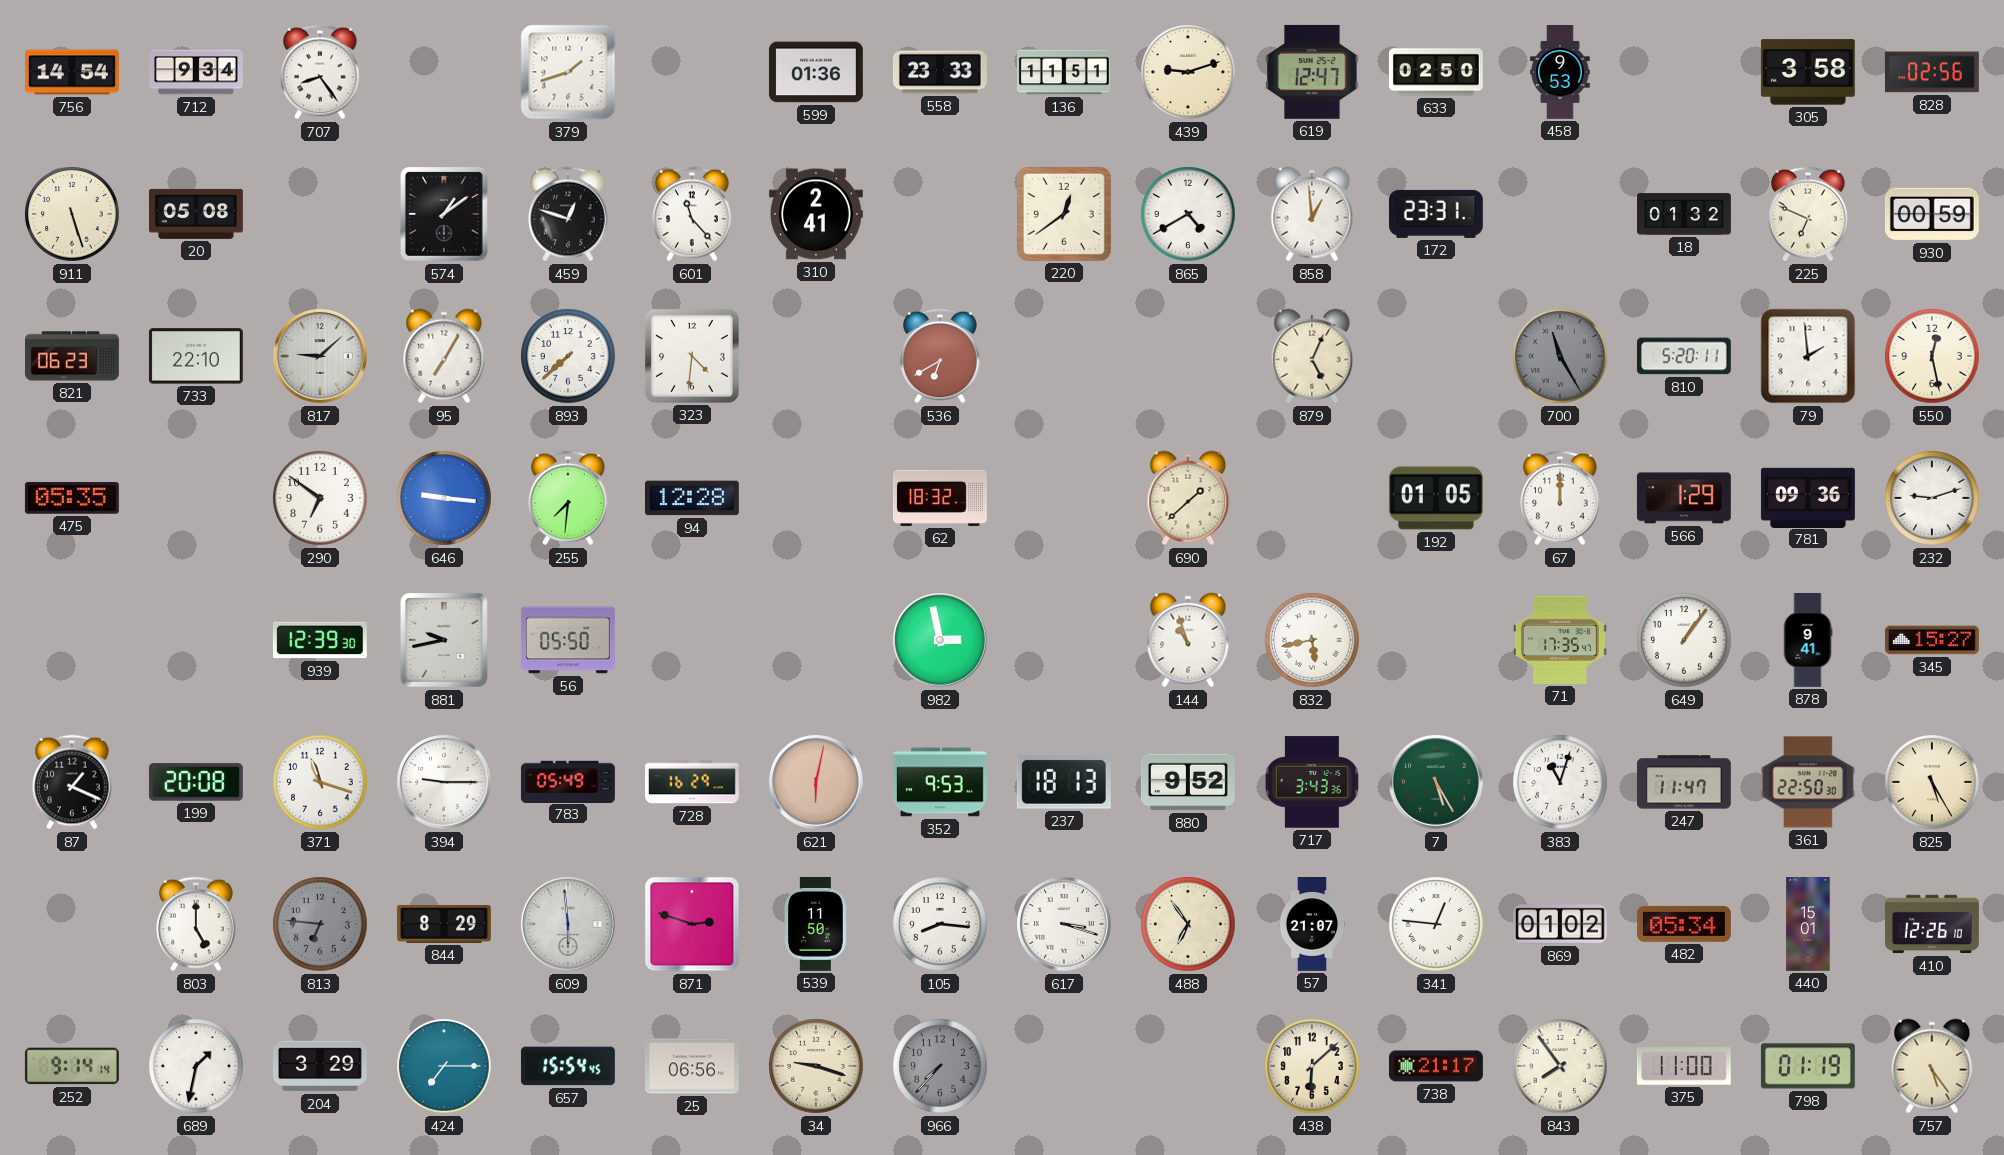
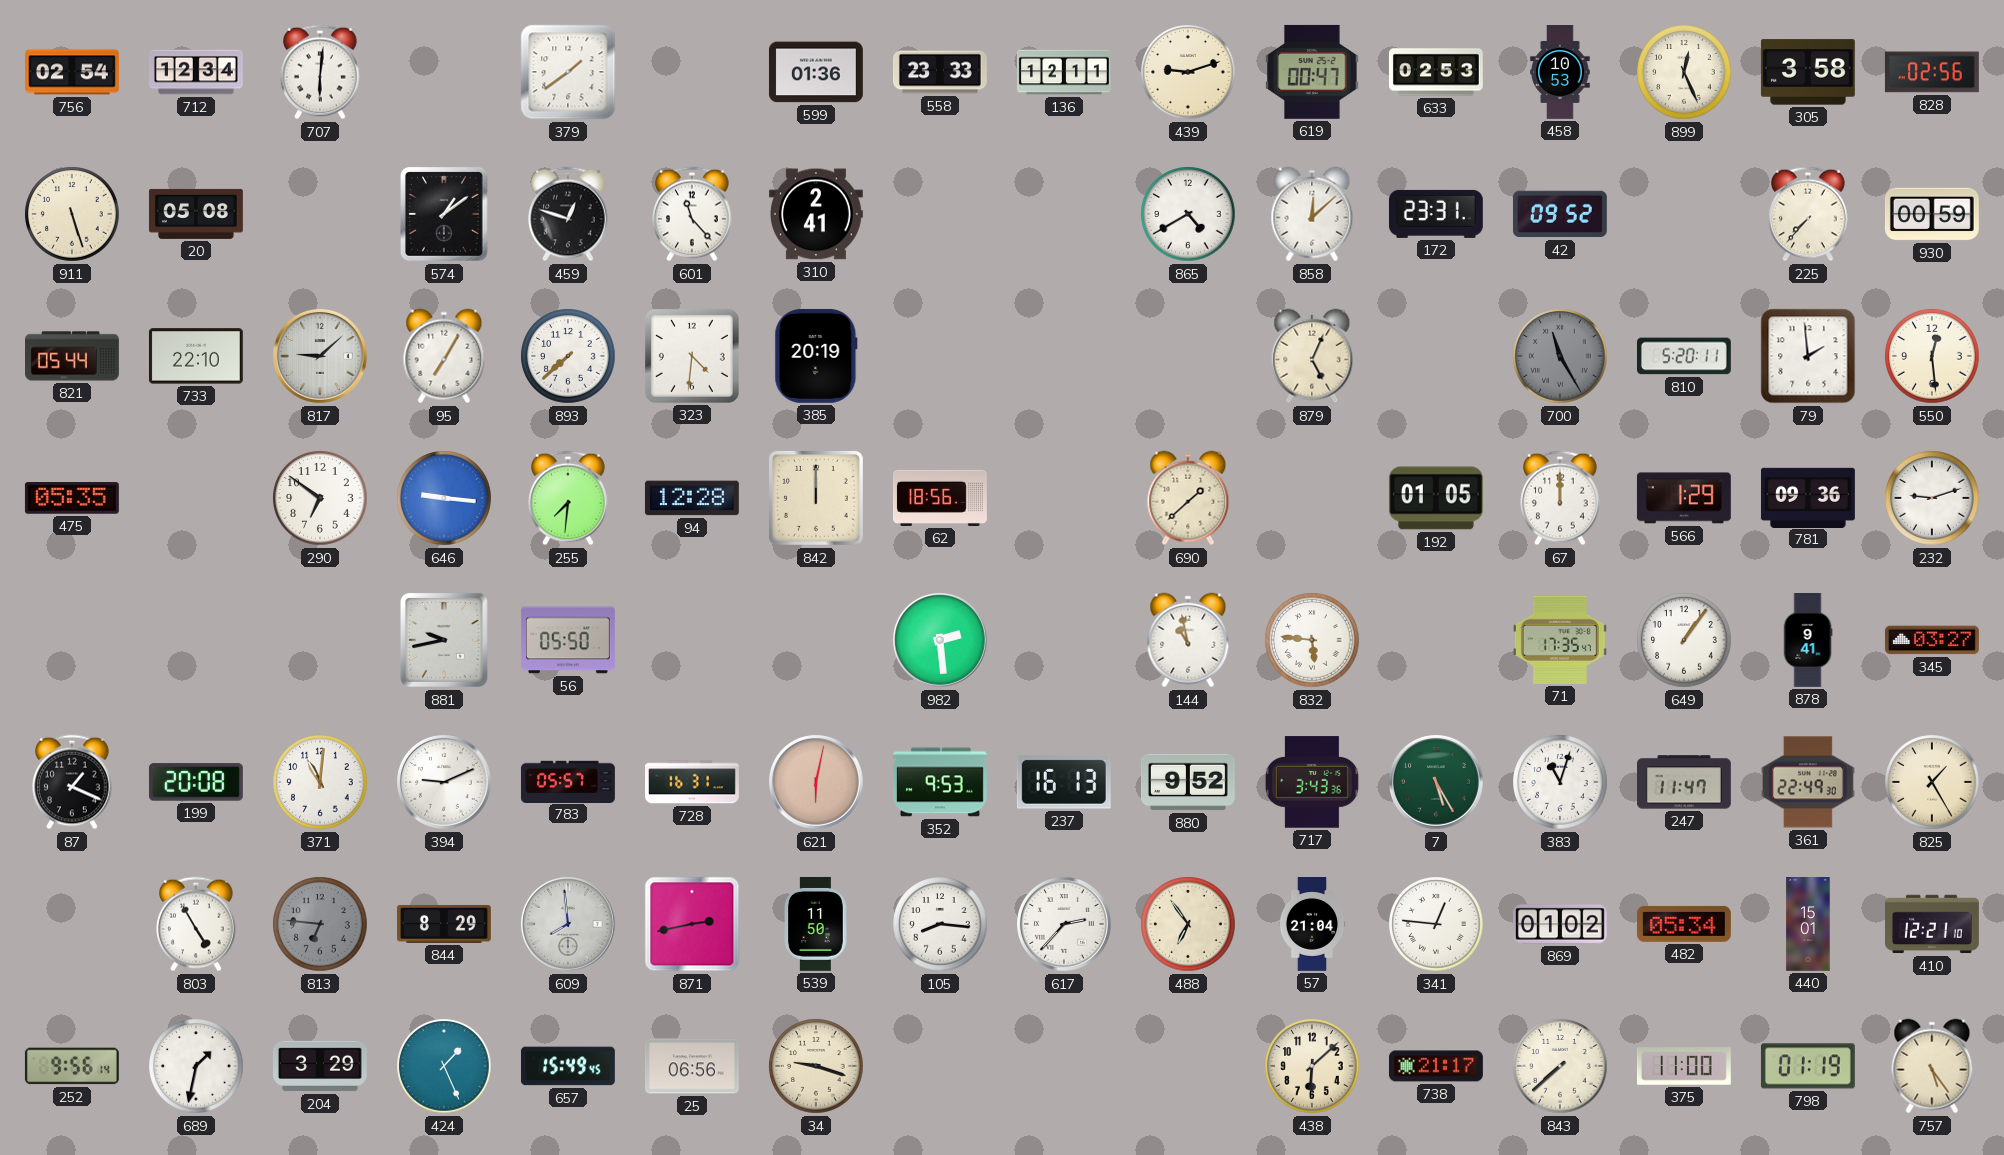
756: 14:54 -> 02:54
712: 9:34 -> 12:34
707: 8:24 -> 6:01
379: 1:42 -> 1:39
136: 11:51 -> 12:11
619: 12:47 -> 00:47
633: 02:50 -> 02:53
458: 9:53 -> 10:53
899: none -> 12:26
220: 12:39 -> none
858: 12:59 -> 12:08
42: none -> 09:52
18: 01:32 -> none
225: 6:49 -> 7:37
821: 06:23 -> 05:44
385: none -> 20:19
536: 6:40 -> none
550: 12:28 -> 12:29
842: none -> 12:00
62: 18:32 -> 18:56
939: 12:39 -> none
982: 2:58 -> 2:29
144: 10:57 -> 10:58
832: 5:43 -> 5:46
345: 15:27 -> 03:27
371: 11:18 -> 11:01
394: 9:15 -> 9:11
783: 05:49 -> 05:57
728: 16:29 -> 16:31
237: 18:13 -> 16:13
361: 22:50 -> 22:49
825: 5:25 -> 1:25
803: 5:00 -> 4:55
609: 5:59 -> 7:59
871: 2:48 -> 2:43
617: 3:18 -> 2:37
57: 21:07 -> 21:04
410: 12:26 -> 12:21
252: 9:14 -> 9:56
424: 7:15 -> 1:26
657: 15:54 -> 15:49
966: 7:37 -> none
843: 7:54 -> 7:38
